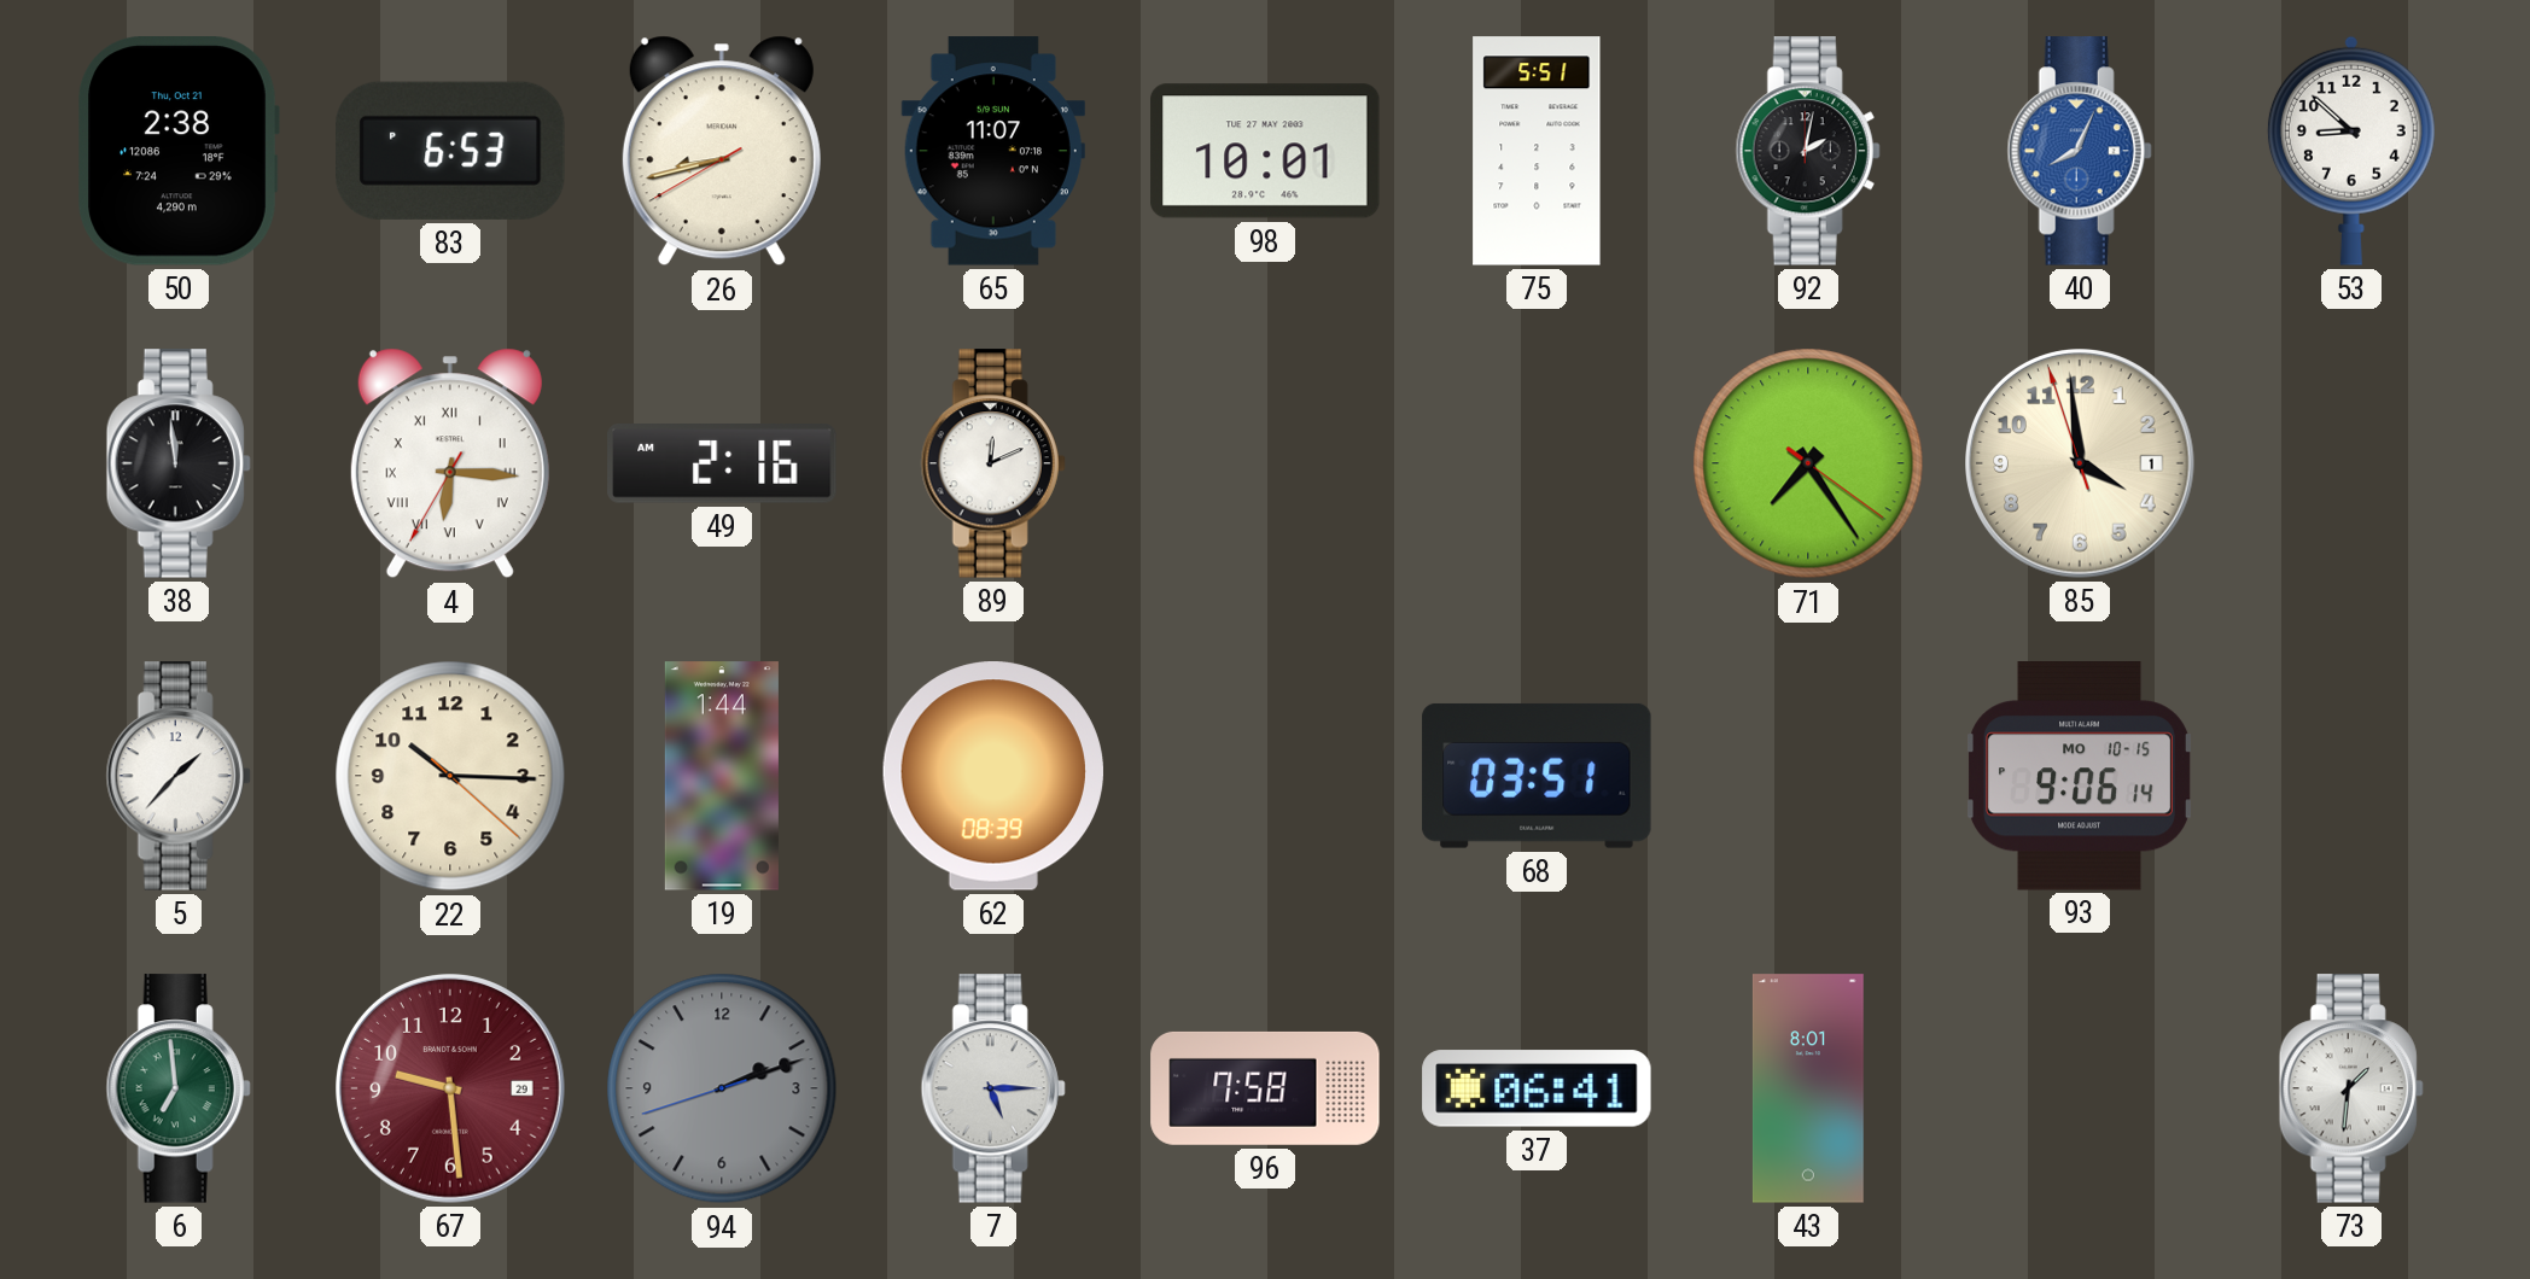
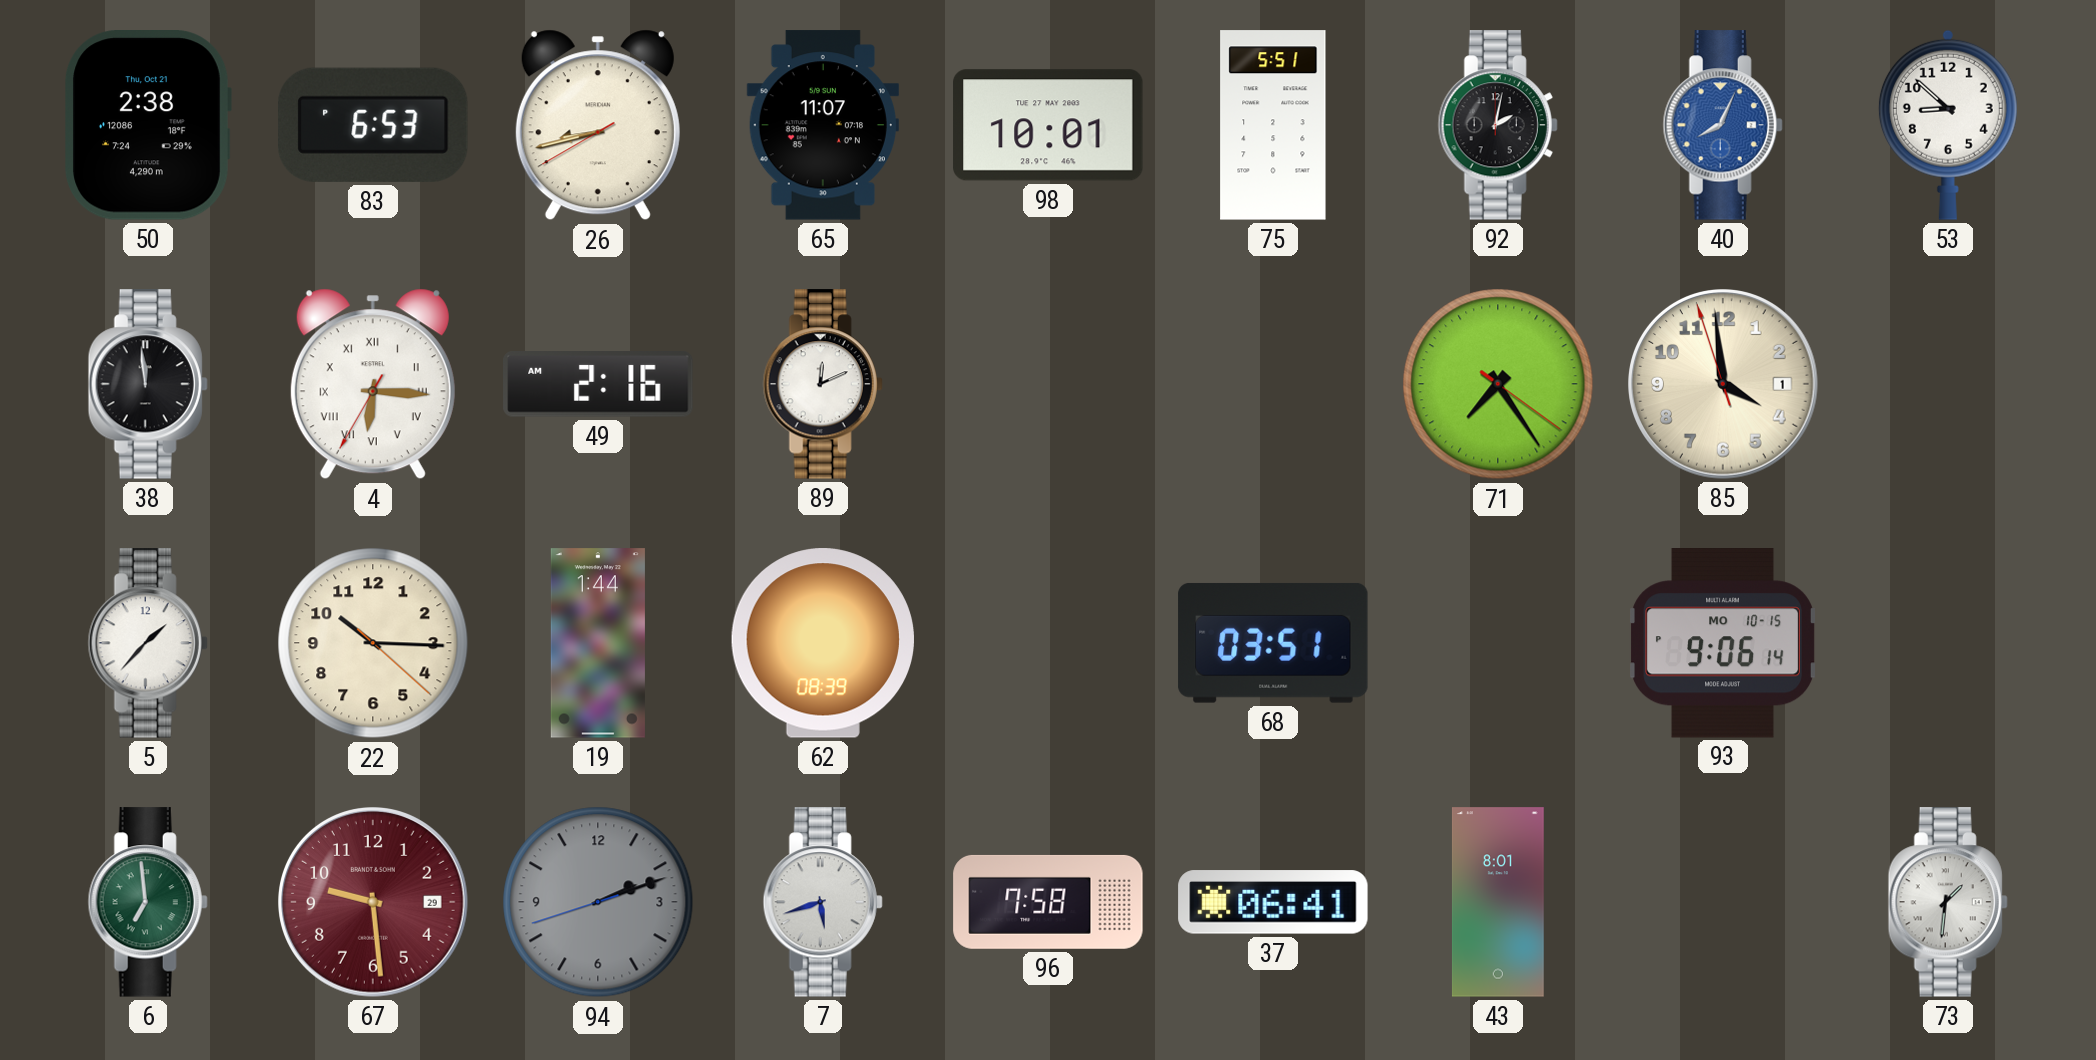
7: 5:15 -> 5:42
